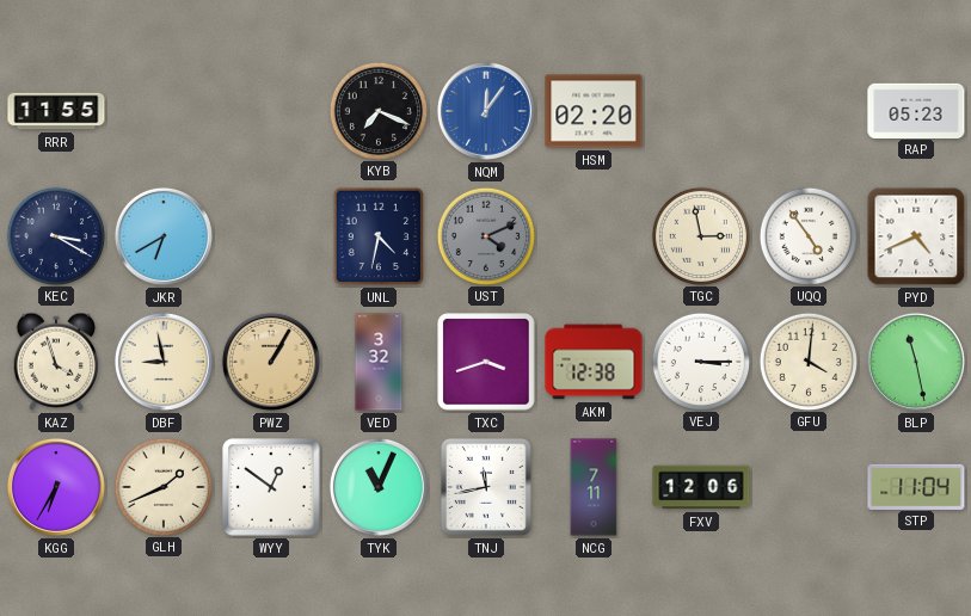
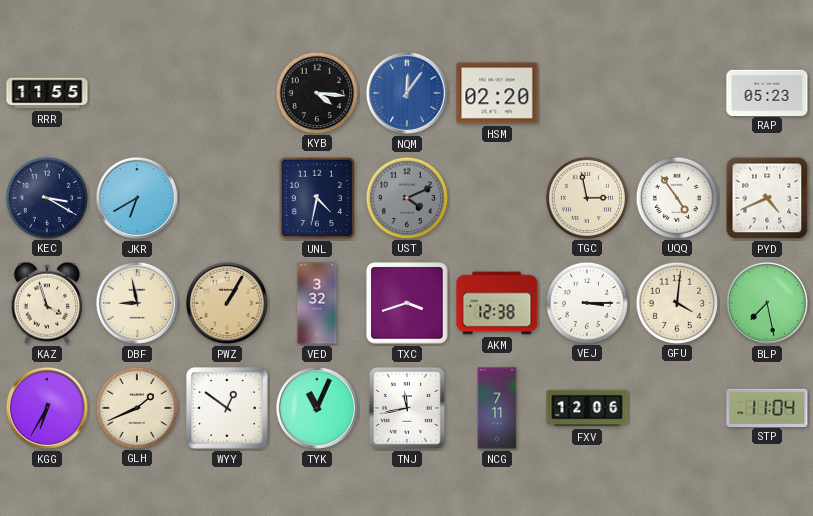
KYB: 7:19 -> 4:16
BLP: 11:28 -> 7:28
